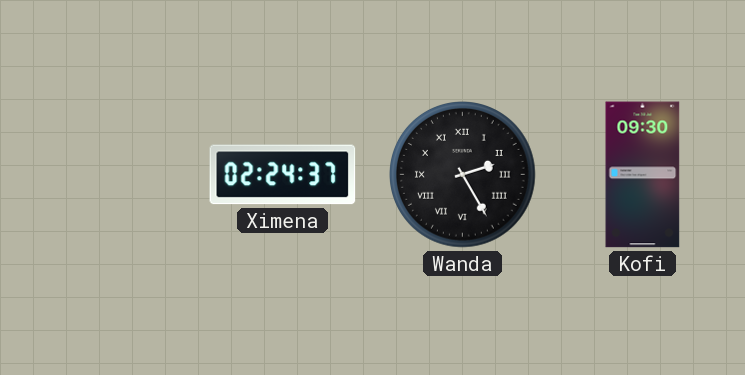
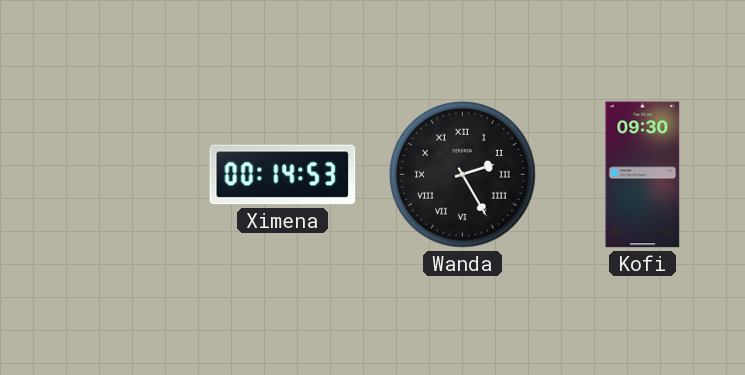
Ximena: 02:24 -> 00:14
